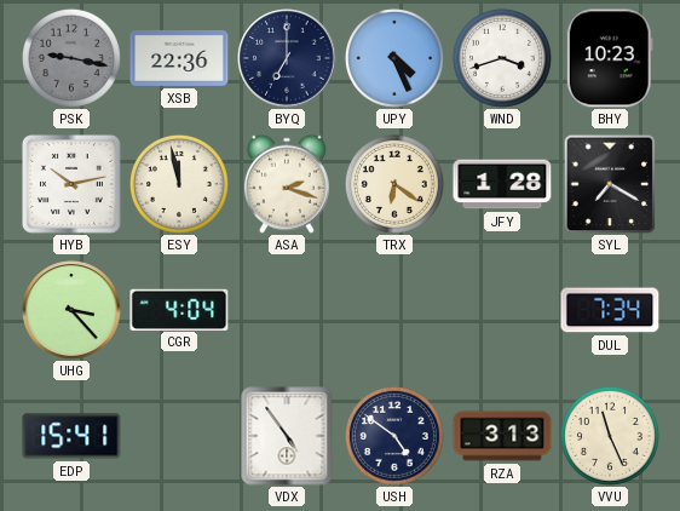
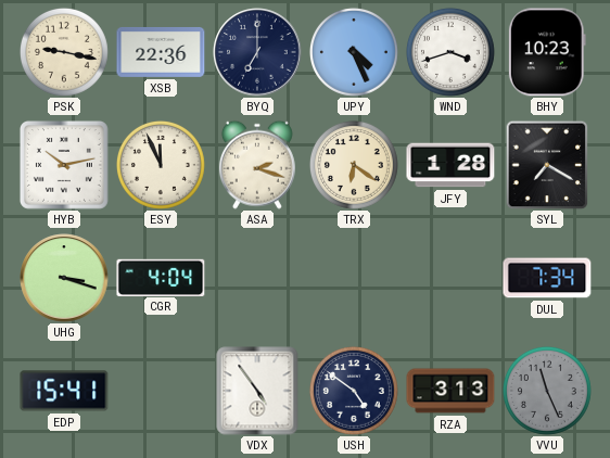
PSK dial: grey -> cream
ESY: 11:58 -> 11:56
UHG: 3:23 -> 3:18
VVU dial: cream -> grey
